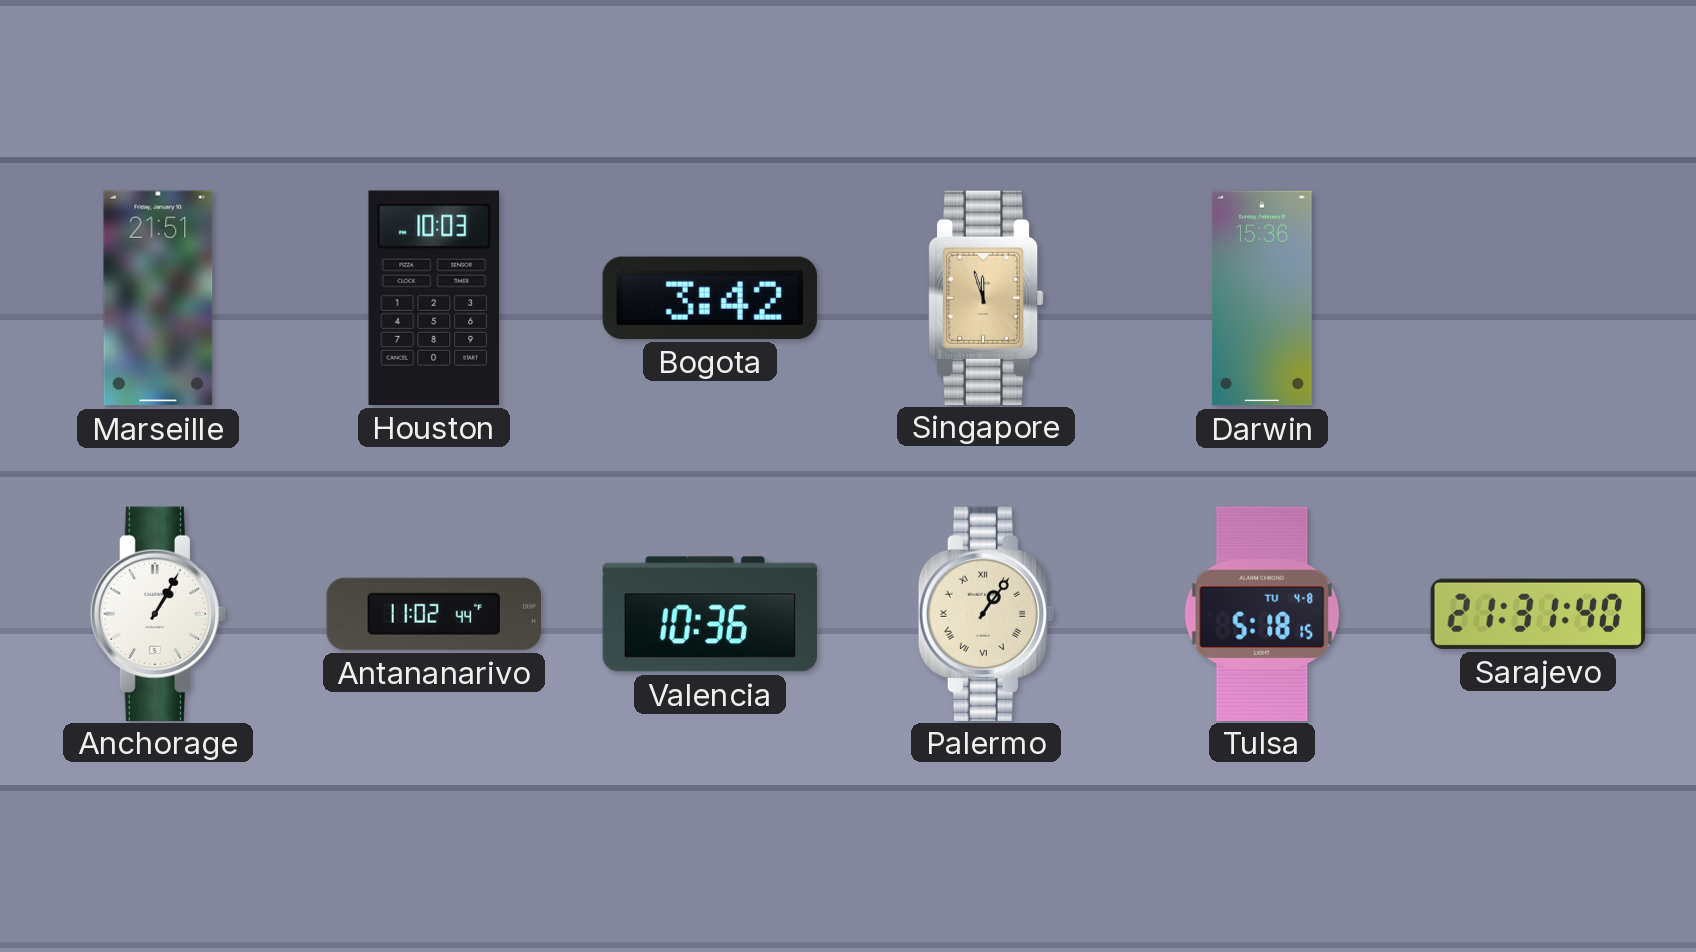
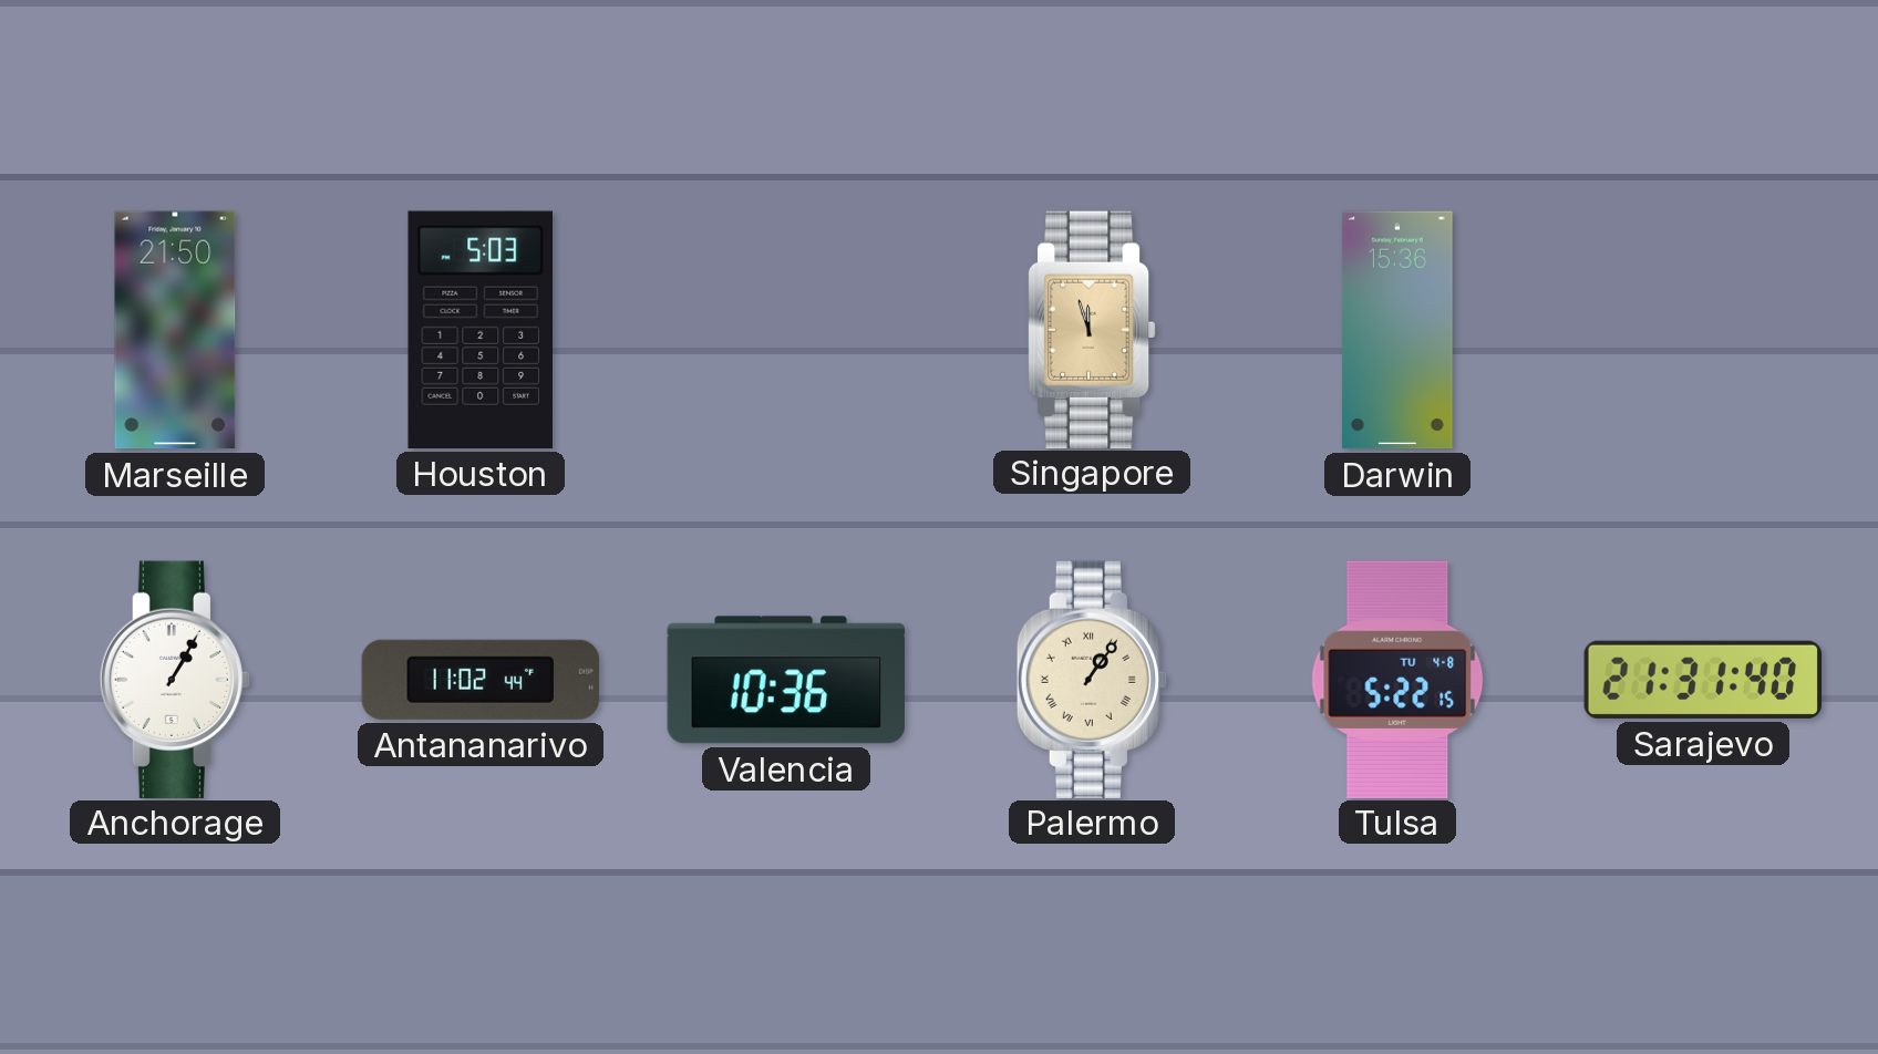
Marseille: 21:51 -> 21:50
Houston: 10:03 -> 5:03
Bogota: 3:42 -> none
Tulsa: 5:18 -> 5:22
